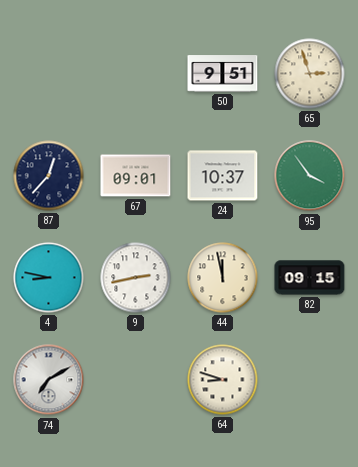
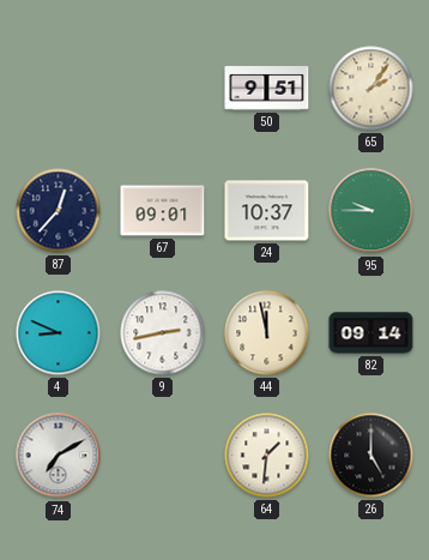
65: 2:57 -> 2:06
95: 3:54 -> 9:45
4: 8:47 -> 8:49
82: 09:15 -> 09:14
64: 8:48 -> 1:31
26: none -> 5:00
